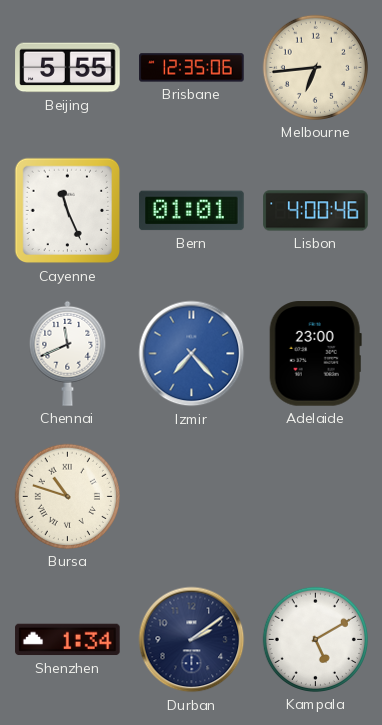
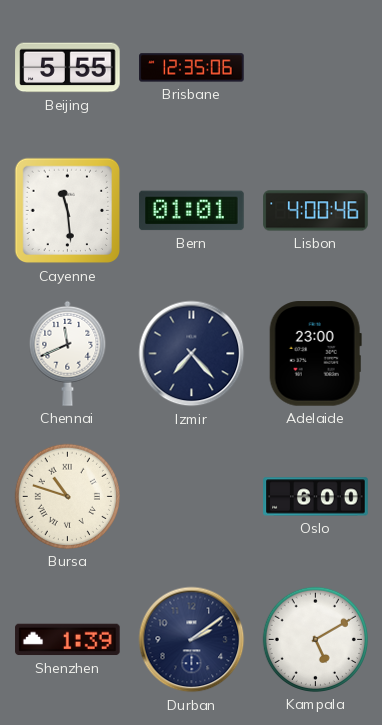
Melbourne: 6:44 -> none
Cayenne: 11:26 -> 11:29
Izmir dial: blue -> navy
Oslo: none -> 6:00
Shenzhen: 1:34 -> 1:39
